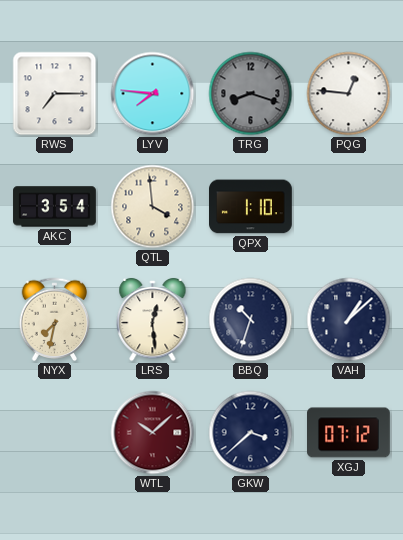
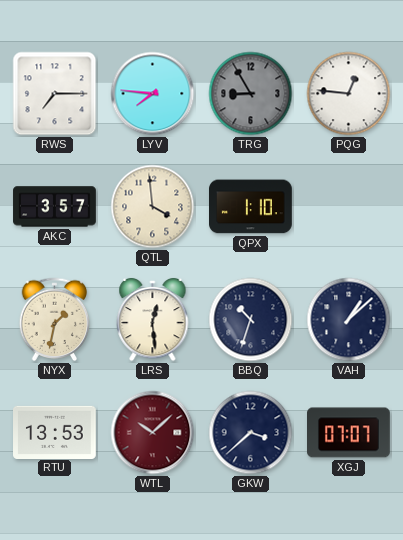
TRG: 8:18 -> 8:55
AKC: 3:54 -> 3:57
NYX: 7:32 -> 1:32
RTU: none -> 13:53
XGJ: 07:12 -> 07:07
